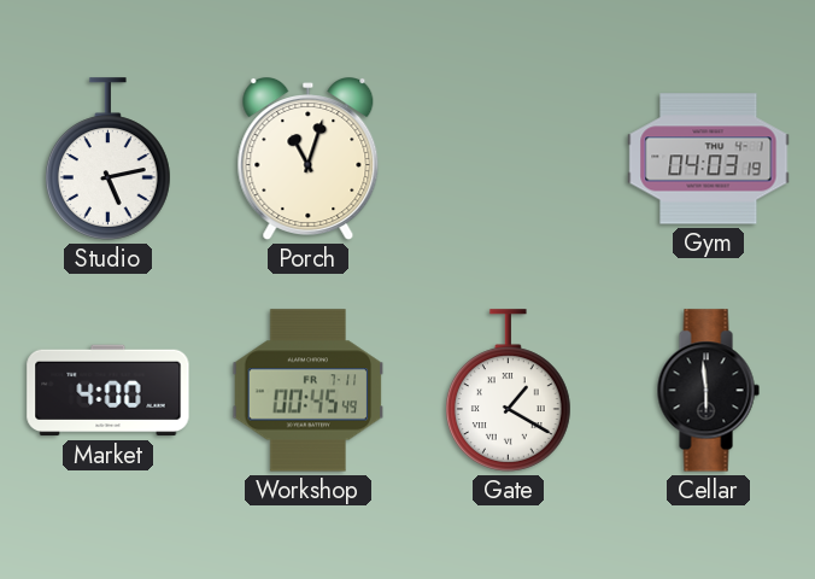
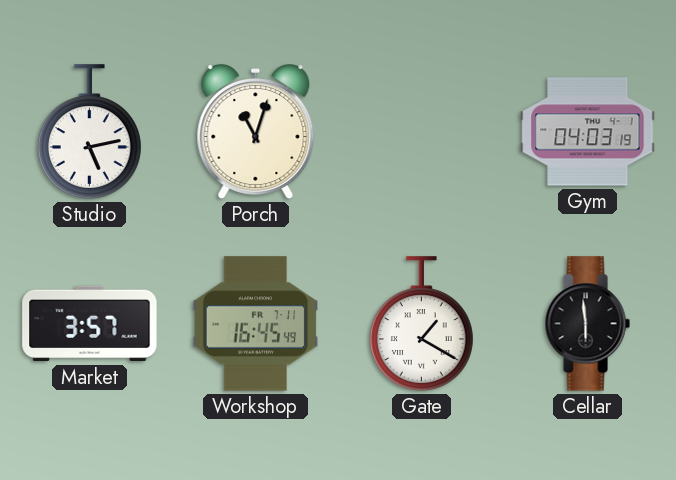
Market: 4:00 -> 3:57
Workshop: 00:45 -> 16:45
